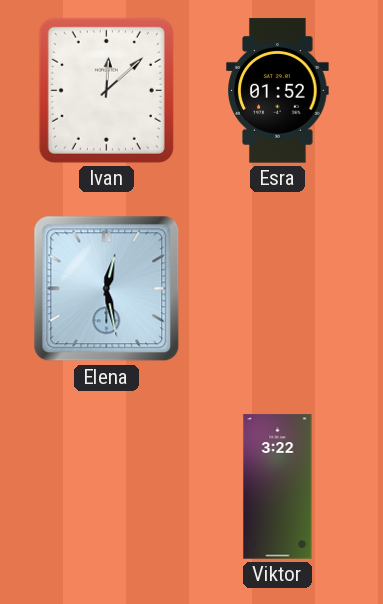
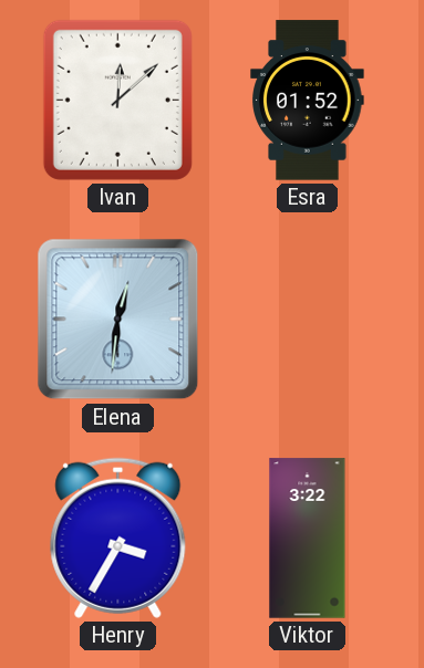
Elena: 12:28 -> 12:31
Henry: none -> 3:35
